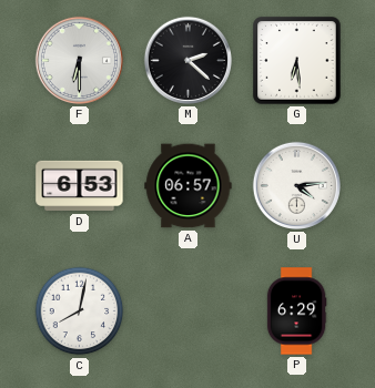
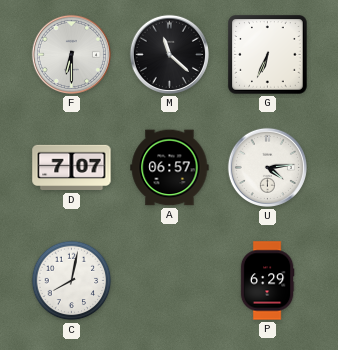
M: 2:22 -> 11:22
G: 6:29 -> 6:34
D: 6:53 -> 7:07
